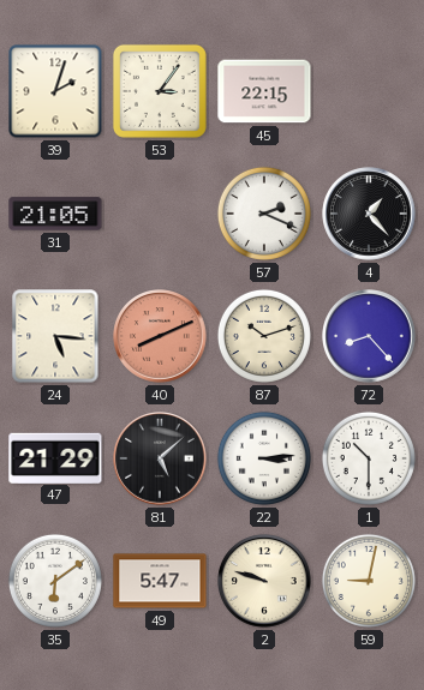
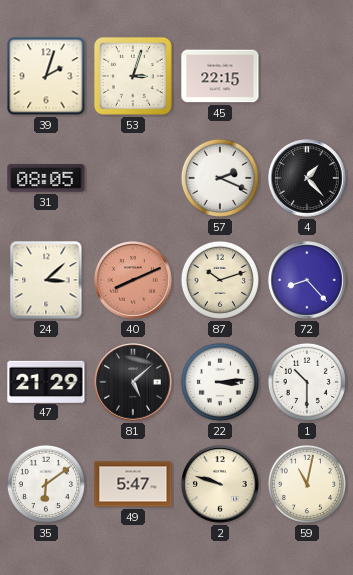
53: 3:06 -> 3:03
31: 21:05 -> 08:05
24: 5:16 -> 3:08
59: 9:02 -> 11:02
